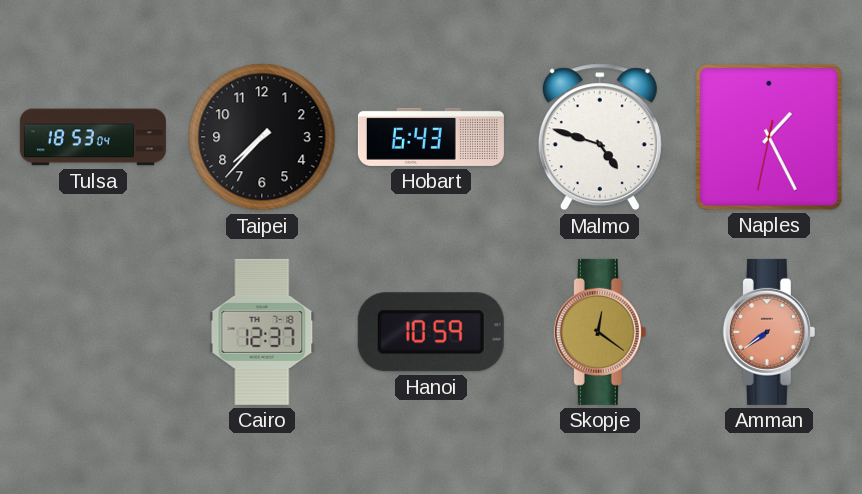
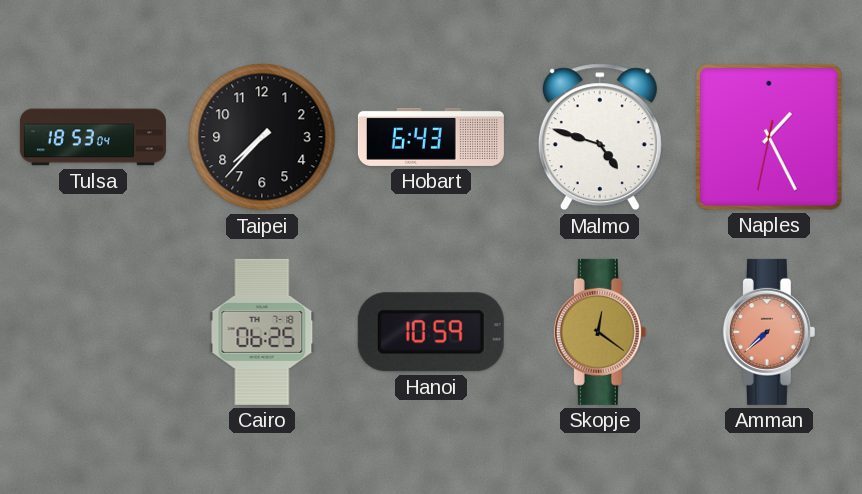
Cairo: 12:37 -> 06:25
Amman: 7:39 -> 7:38
